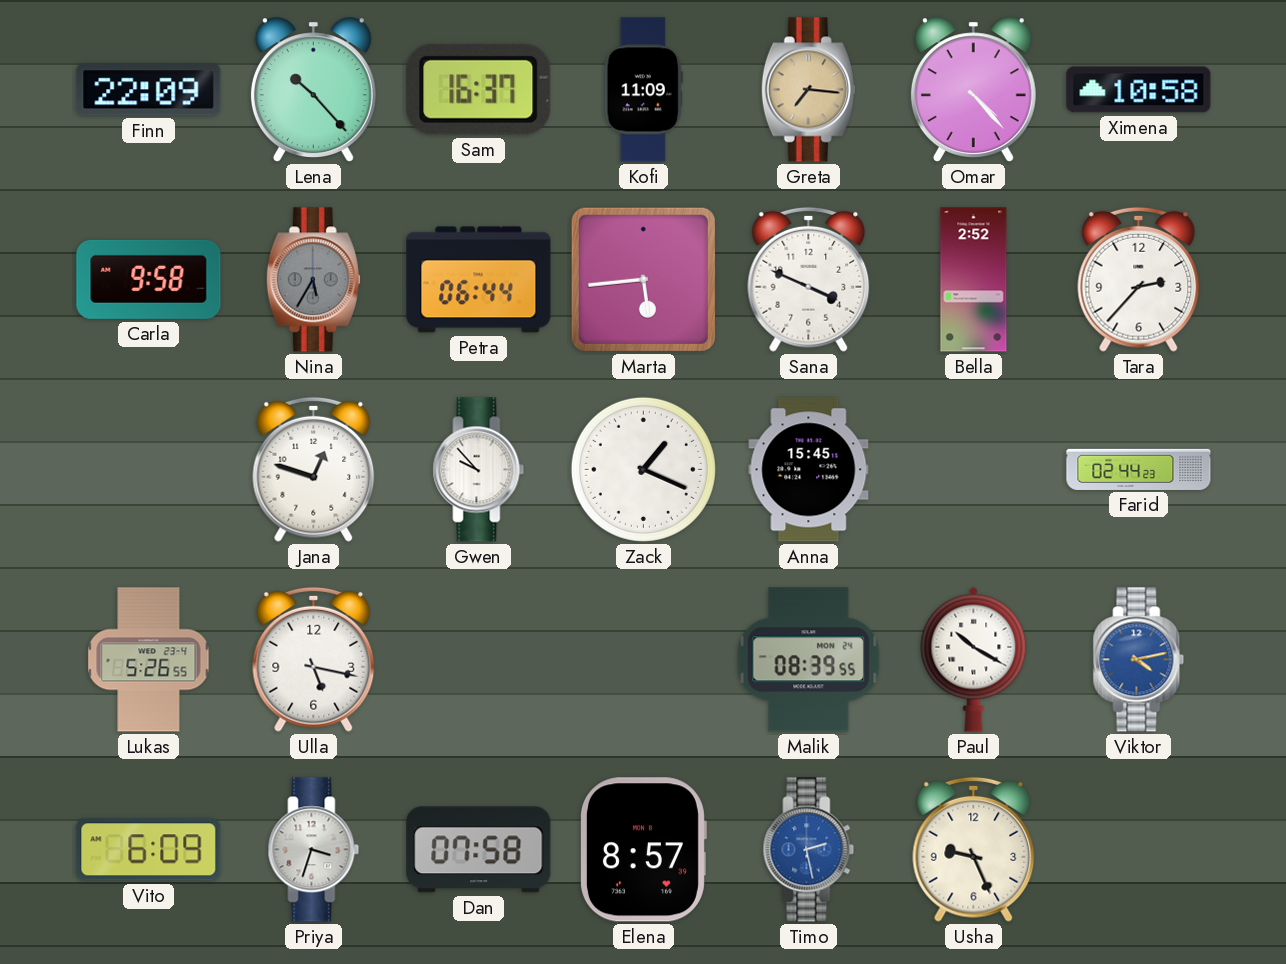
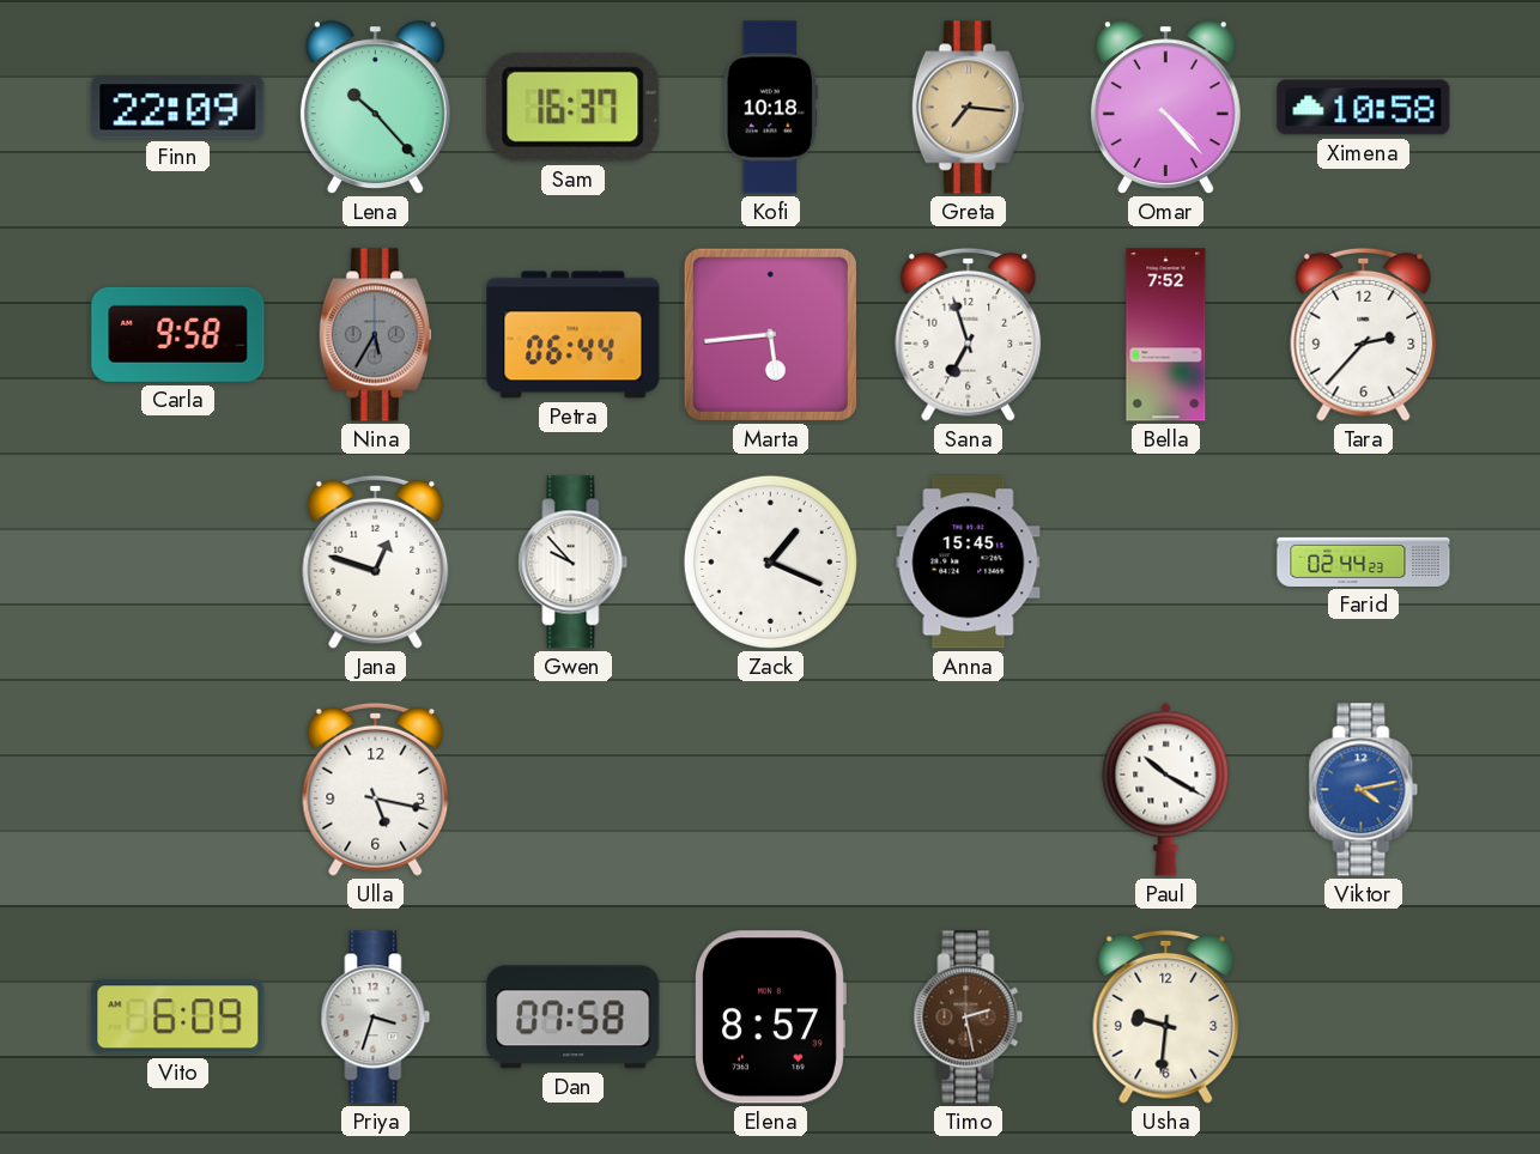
Kofi: 11:09 -> 10:18
Sana: 3:49 -> 6:57
Bella: 2:52 -> 7:52
Lukas: 5:26 -> none
Malik: 08:39 -> none
Timo dial: blue -> brown
Usha: 9:26 -> 9:31
